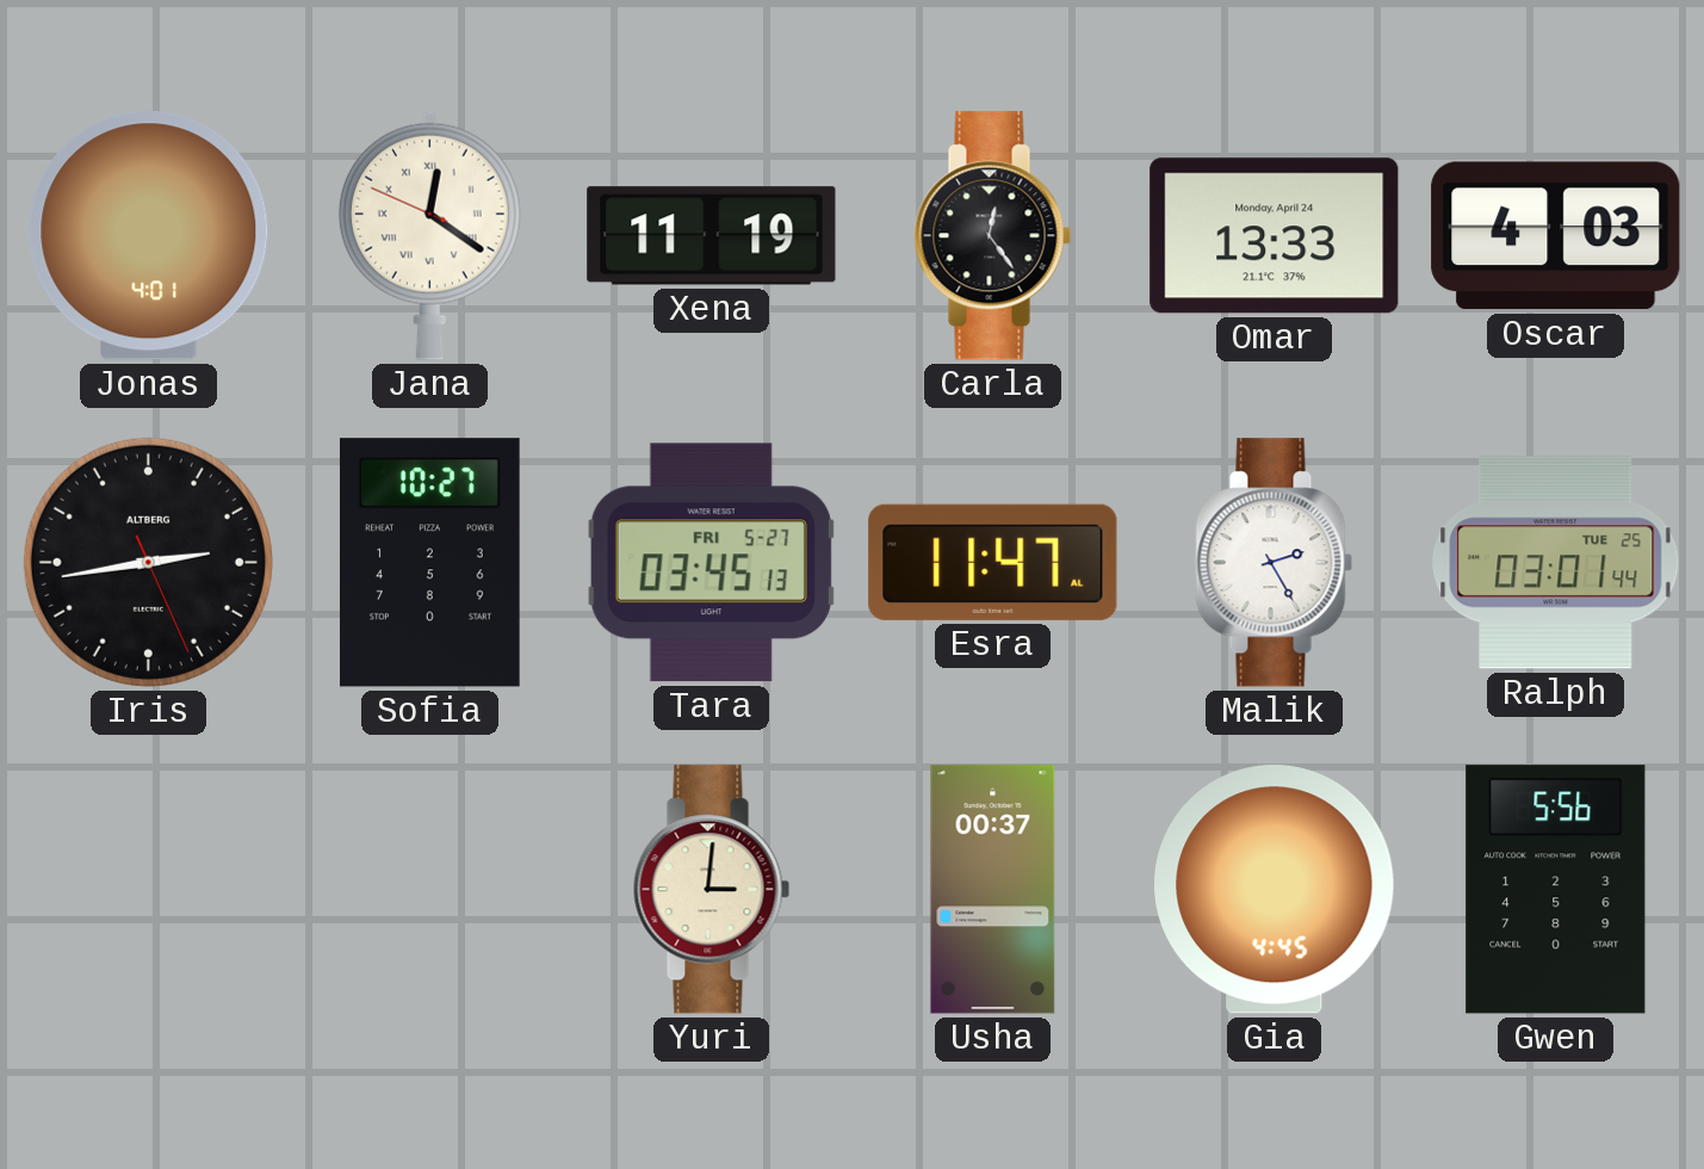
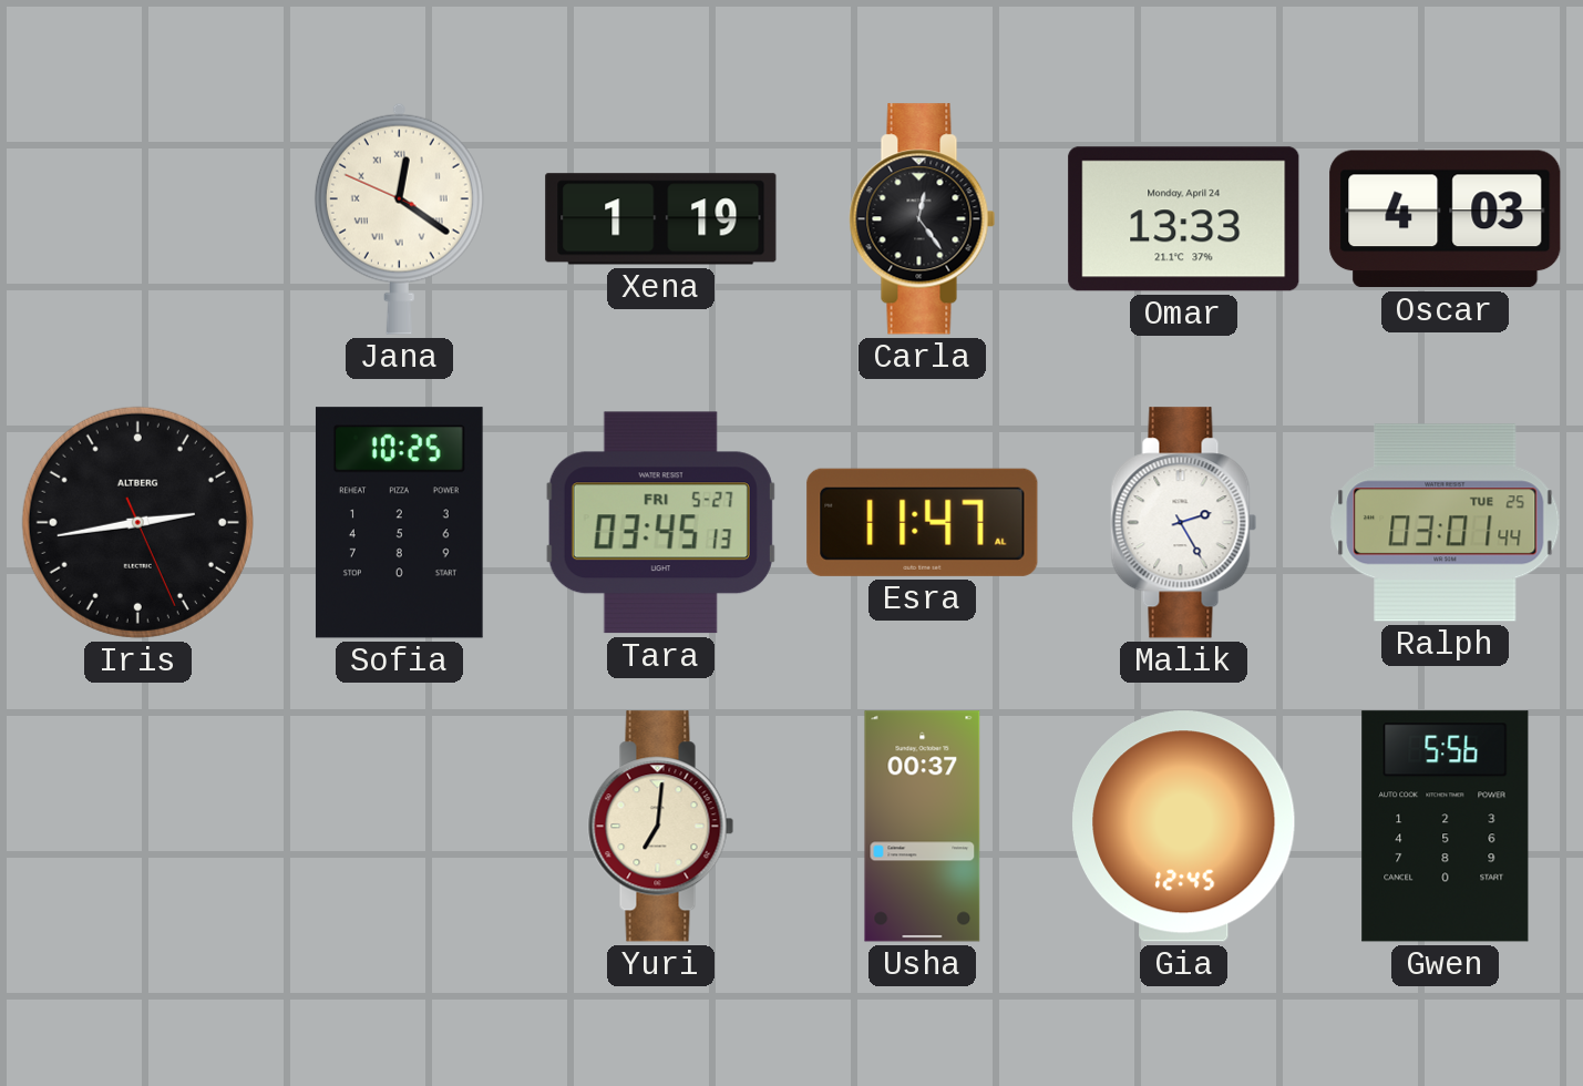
Jonas: 4:01 -> none
Xena: 11:19 -> 1:19
Sofia: 10:27 -> 10:25
Yuri: 3:01 -> 7:01
Gia: 4:45 -> 12:45
